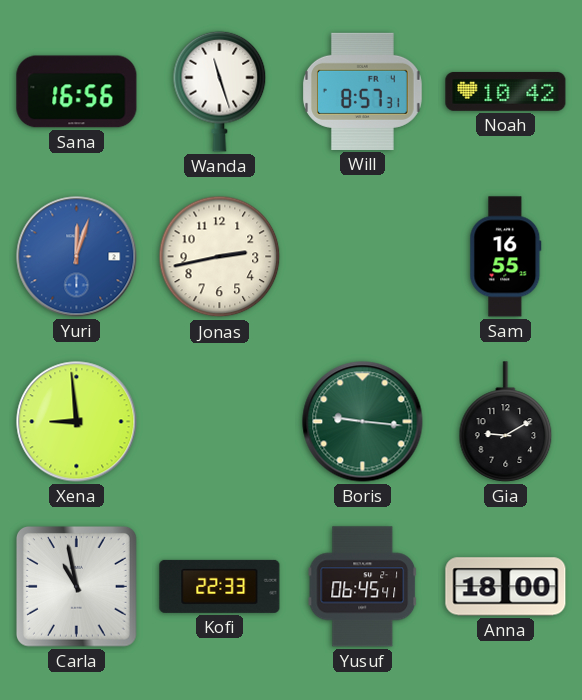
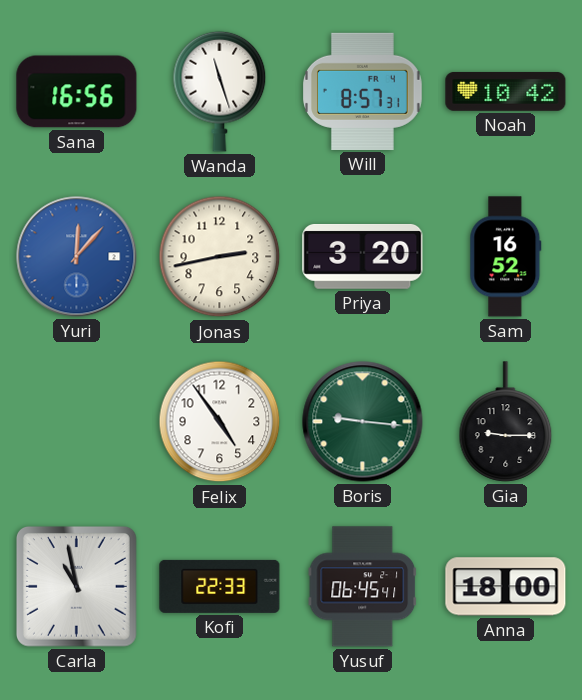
Yuri: 12:03 -> 12:07
Priya: none -> 3:20
Sam: 16:55 -> 16:52
Xena: 8:59 -> none
Felix: none -> 4:54
Gia: 9:10 -> 9:15
